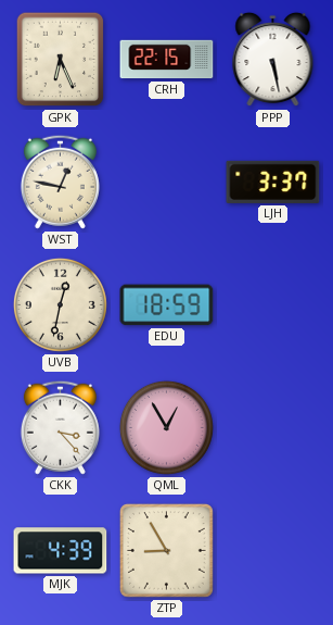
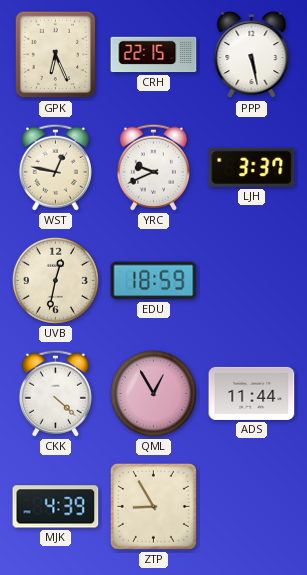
YRC: none -> 9:41
CKK: 3:23 -> 4:22
ADS: none -> 11:44
